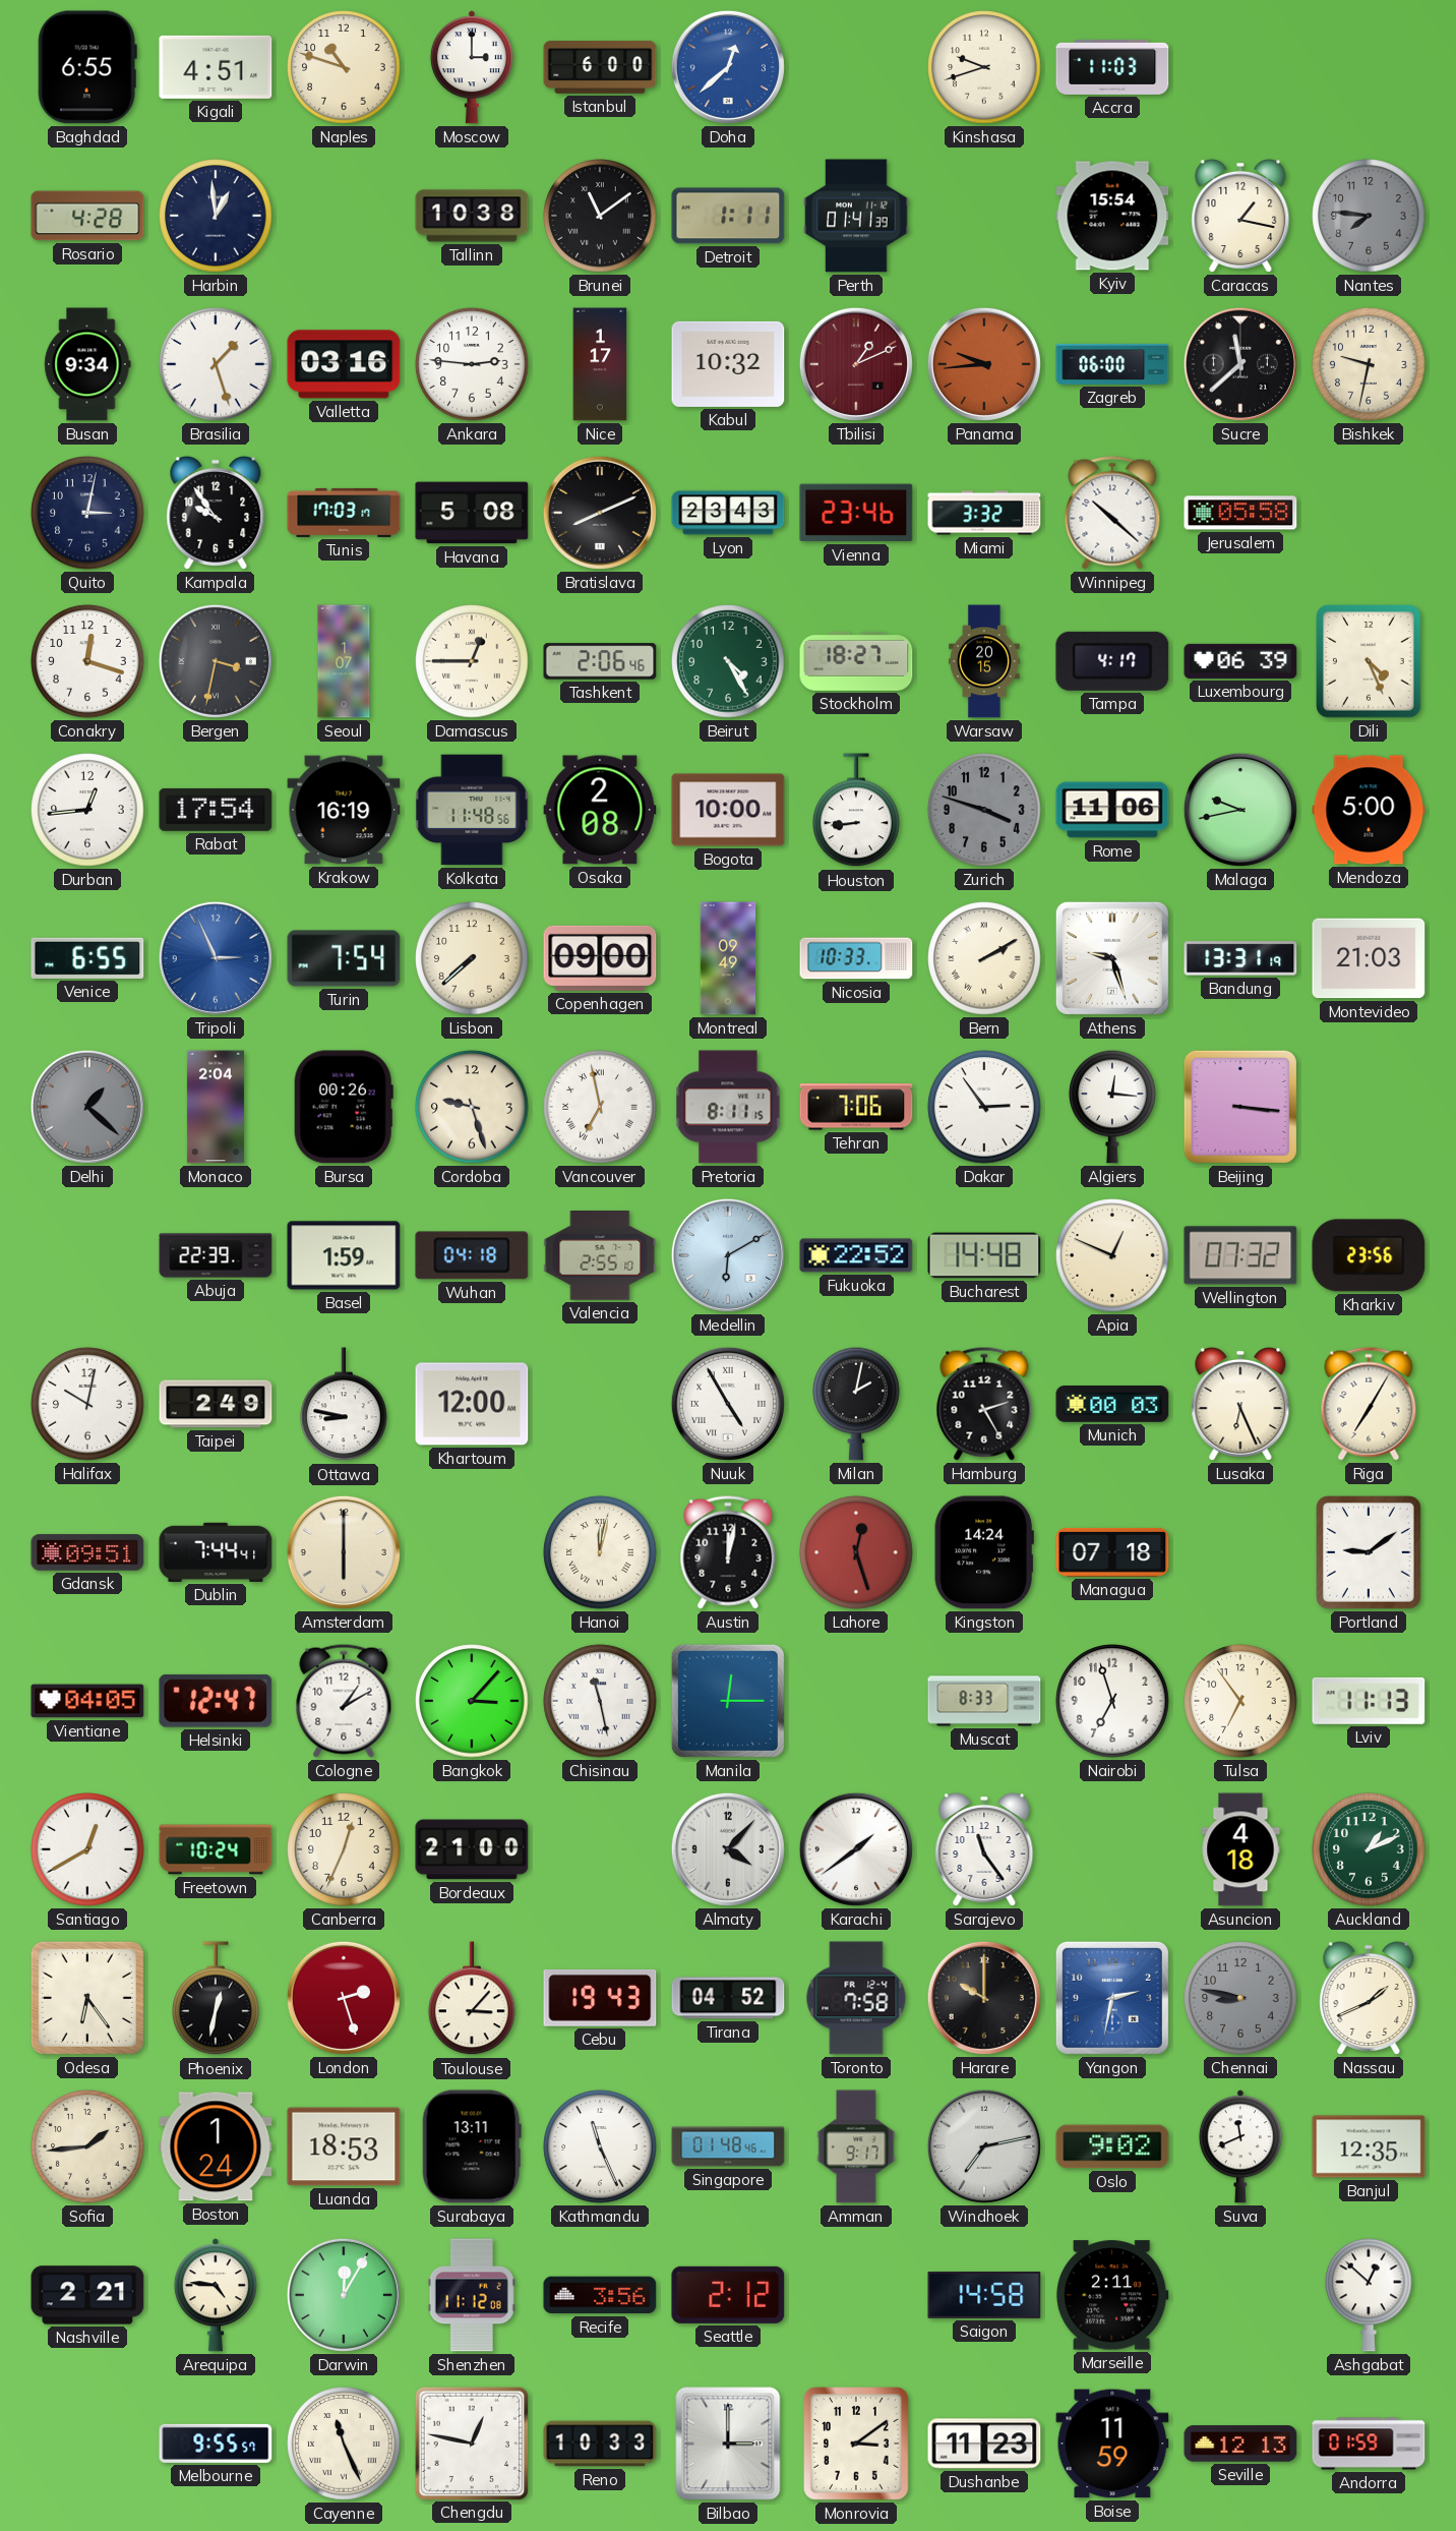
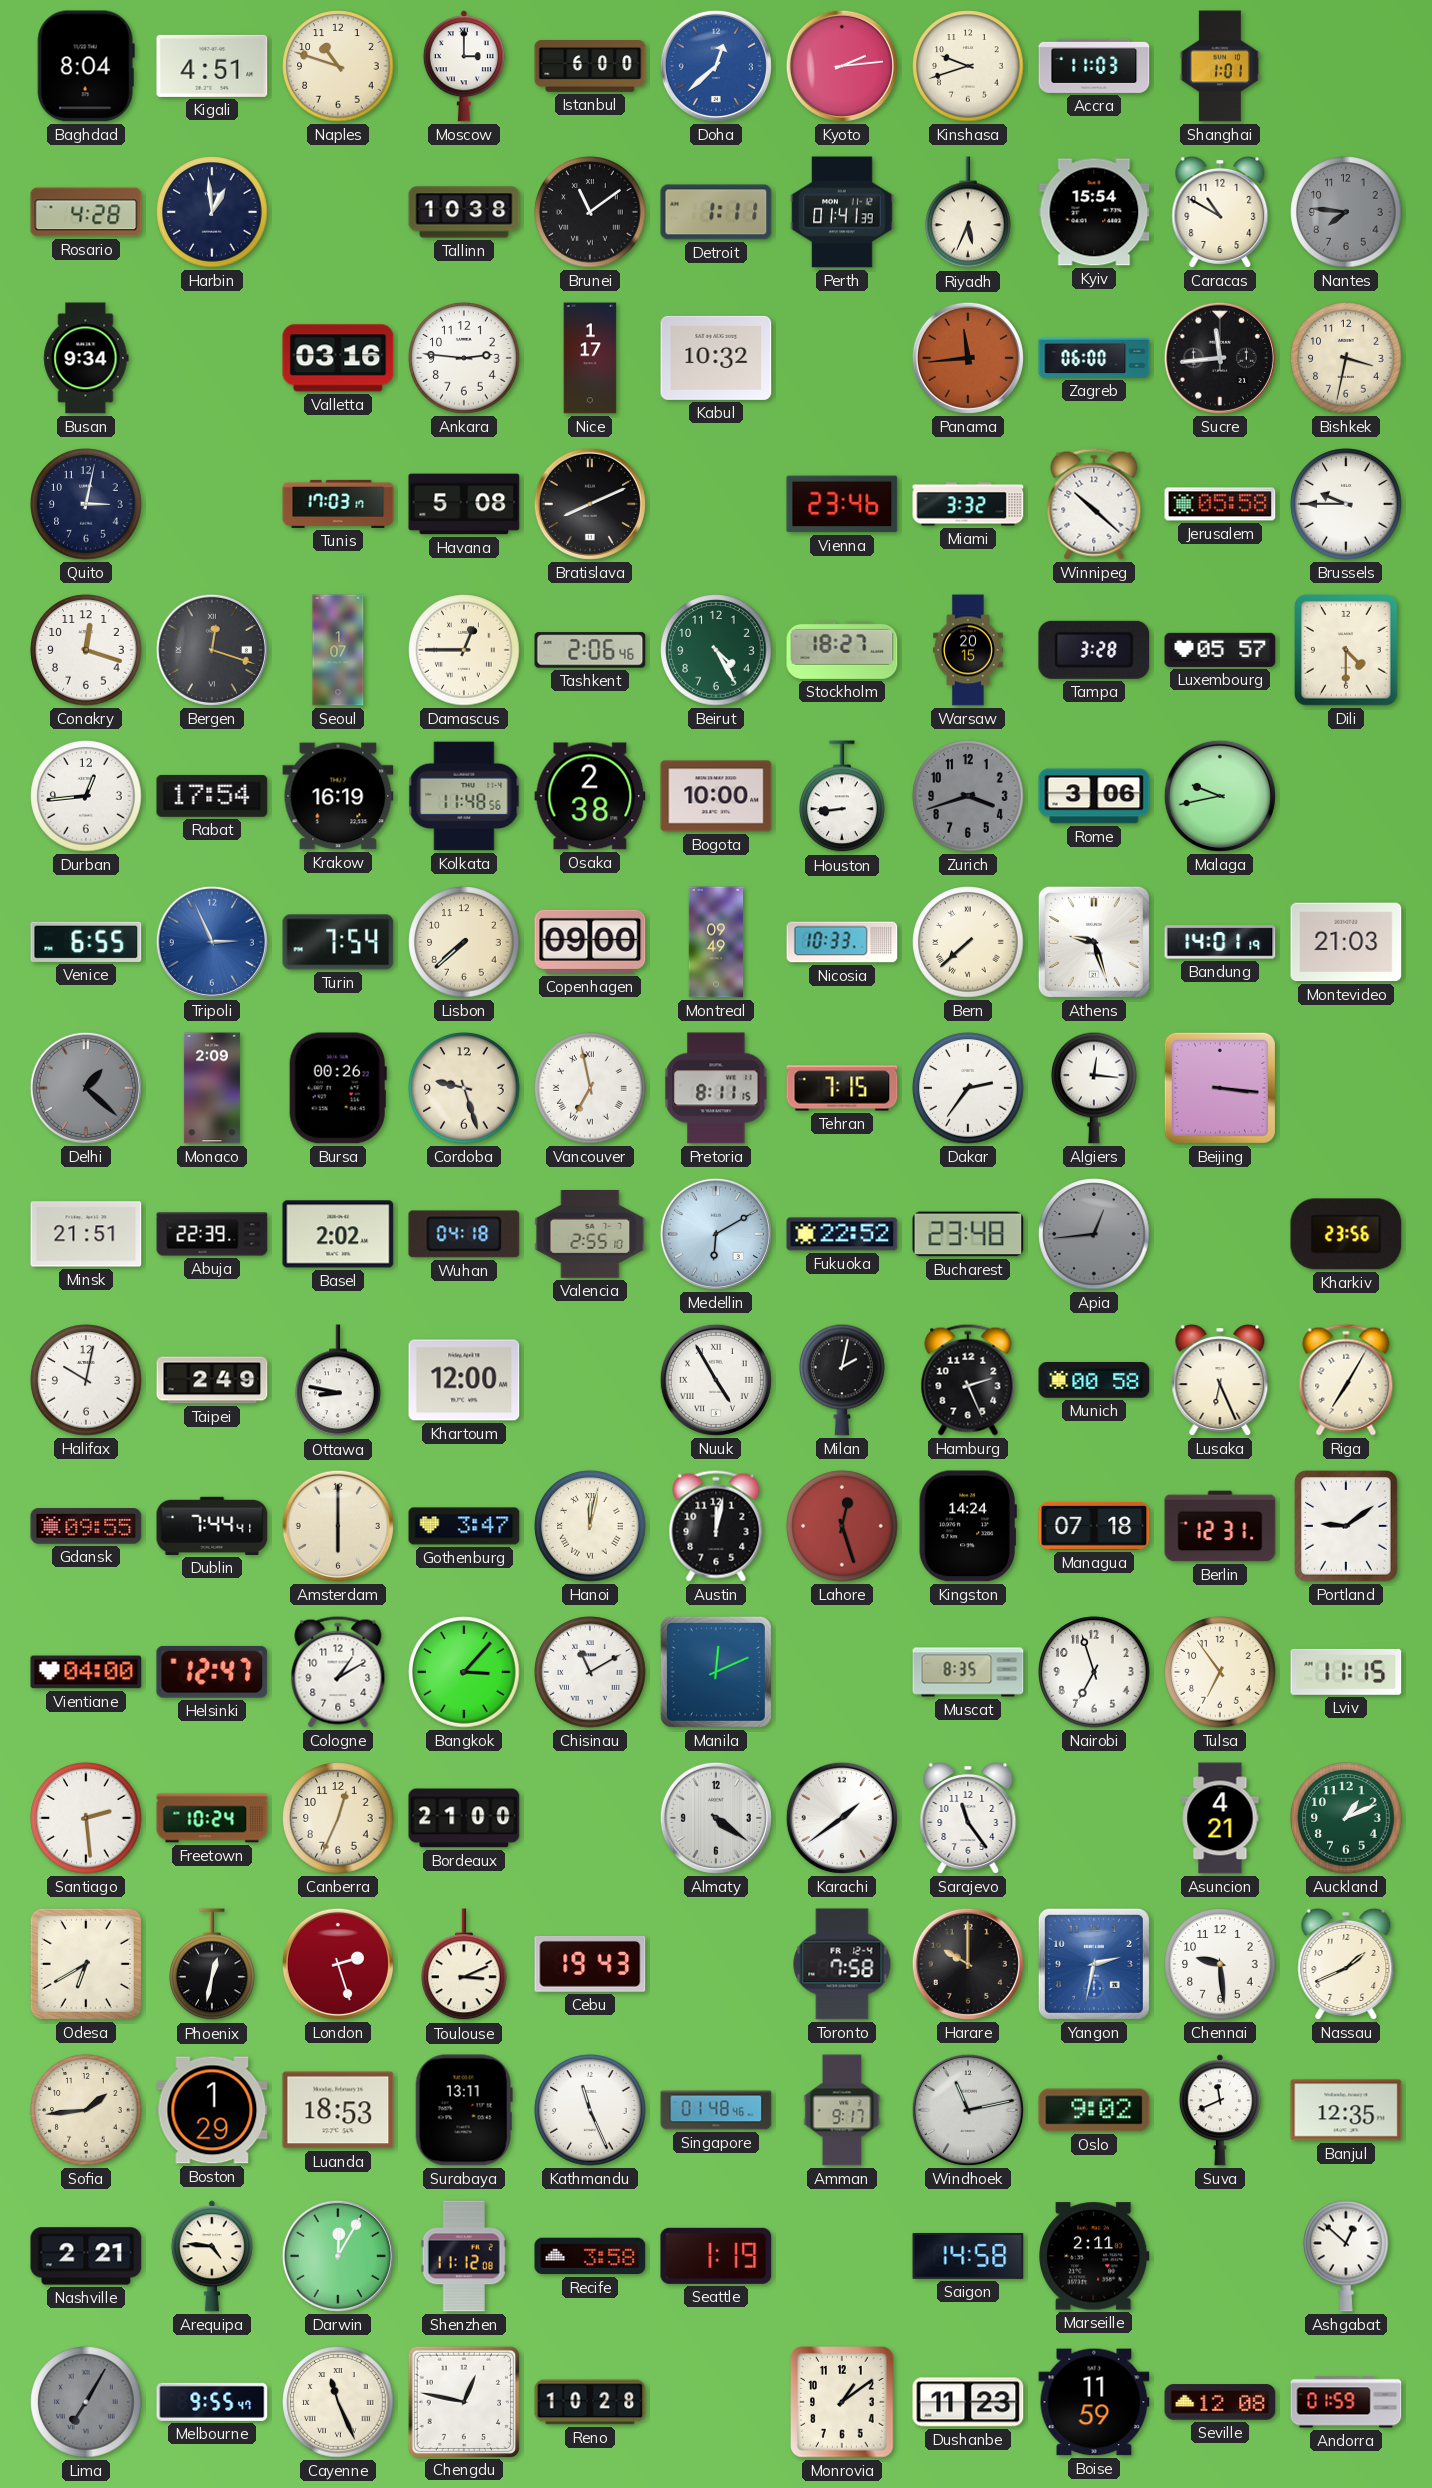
Baghdad: 6:55 -> 8:04
Kyoto: none -> 2:14
Shanghai: none -> 1:01
Riyadh: none -> 5:34
Caracas: 1:17 -> 10:50
Brasilia: 1:27 -> none
Tbilisi: 1:11 -> none
Panama: 9:44 -> 11:44
Sucre: 11:38 -> 11:44
Bishkek: 9:32 -> 3:32
Kampala: 9:54 -> none
Lyon: 23:43 -> none
Brussels: none -> 9:45
Bergen: 3:32 -> 12:18
Tampa: 4:17 -> 3:28
Luxembourg: 06:39 -> 05:57
Dili: 4:26 -> 4:30
Osaka: 2:08 -> 2:38
Zurich: 3:48 -> 3:42
Rome: 11:06 -> 3:06
Mendoza: 5:00 -> none
Bern: 2:10 -> 7:38
Bandung: 13:31 -> 14:01
Monaco: 2:04 -> 2:09
Tehran: 7:06 -> 7:15
Dakar: 2:54 -> 2:36
Minsk: none -> 21:51
Basel: 1:59 -> 2:02
Bucharest: 14:48 -> 23:48
Apia: 12:49 -> 12:44
Apia dial: cream -> grey
Wellington: 07:32 -> none
Hamburg: 2:25 -> 2:26
Munich: 00:03 -> 00:58
Gdansk: 09:51 -> 09:55
Gothenburg: none -> 3:47
Berlin: none -> 12:31
Vientiane: 04:05 -> 04:00
Chisinau: 11:28 -> 11:10
Manila: 12:15 -> 12:11
Muscat: 8:33 -> 8:35
Lviv: 11:13 -> 11:15
Santiago: 12:40 -> 2:29
Almaty: 4:07 -> 4:21
Asuncion: 4:18 -> 4:21
Odesa: 6:24 -> 6:40
Toulouse: 3:07 -> 3:11
Tirana: 04:52 -> none
Chennai: 8:47 -> 9:29
Chennai dial: grey -> white
Boston: 1:24 -> 1:29
Windhoek: 7:13 -> 11:13
Recife: 3:56 -> 3:58
Seattle: 2:12 -> 1:19
Lima: none -> 7:05
Melbourne: 9:55:57 -> 9:55:47
Reno: 10:33 -> 10:28
Bilbao: 3:00 -> none
Monrovia: 3:09 -> 1:09
Seville: 12:13 -> 12:08
